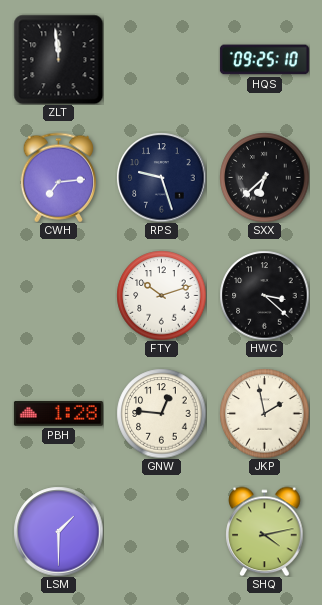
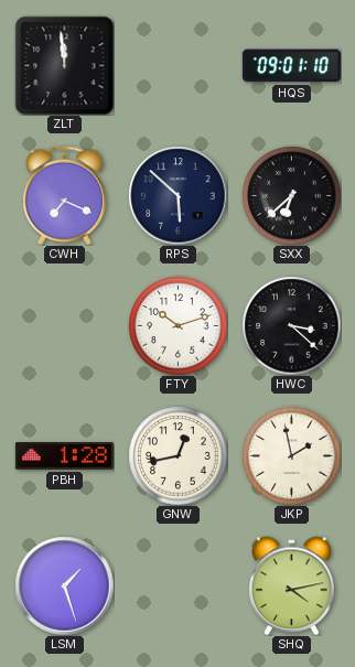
HQS: 09:25 -> 09:01
CWH: 7:14 -> 7:19
RPS: 9:27 -> 5:52
GNW: 12:46 -> 12:43
LSM: 1:30 -> 1:27
